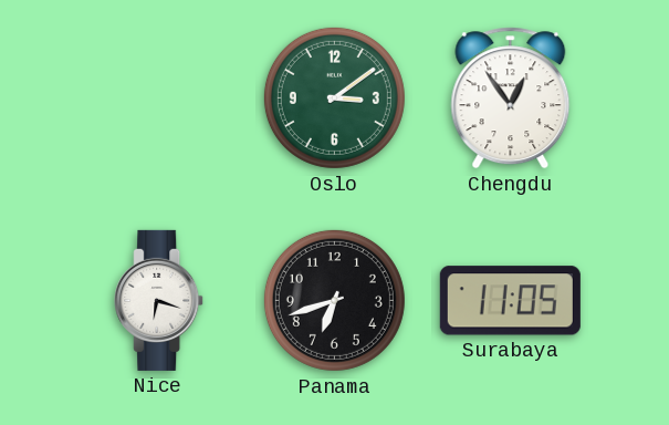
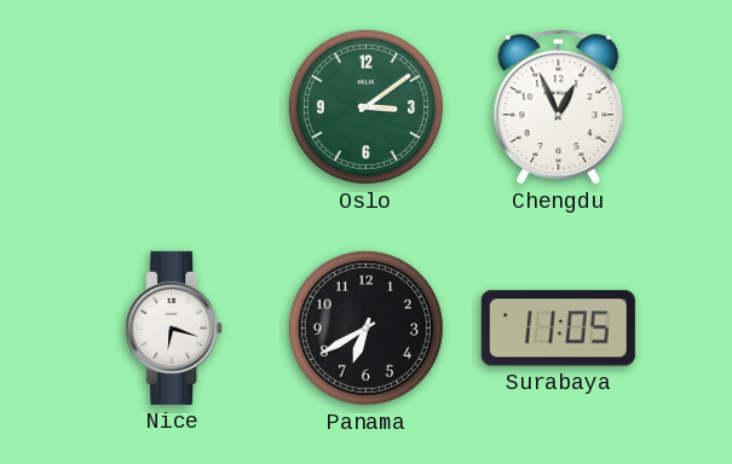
Chengdu: 12:54 -> 12:56
Panama: 6:42 -> 6:40
